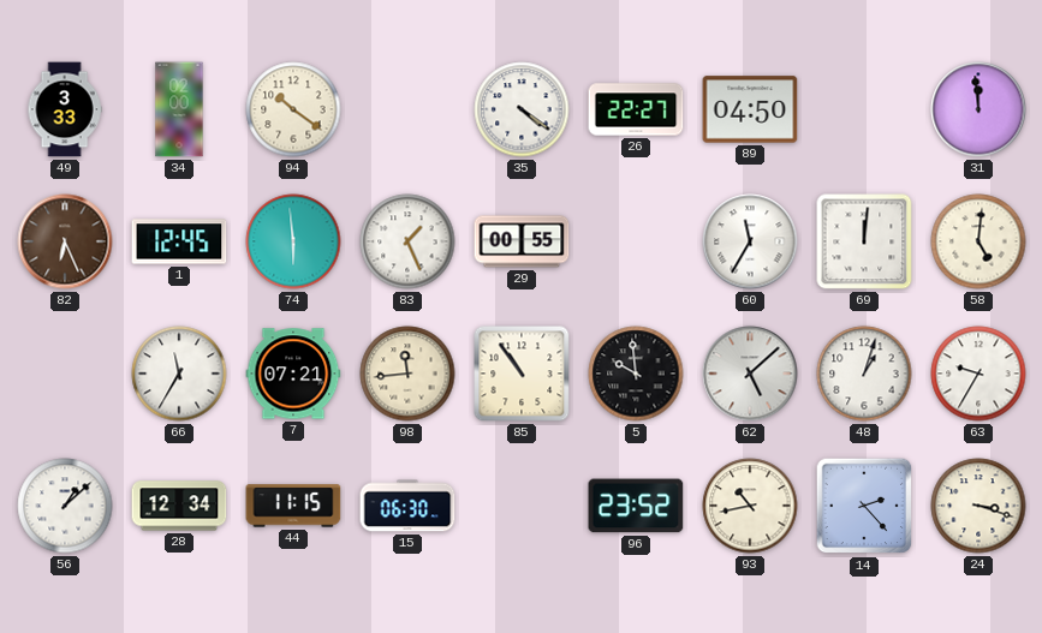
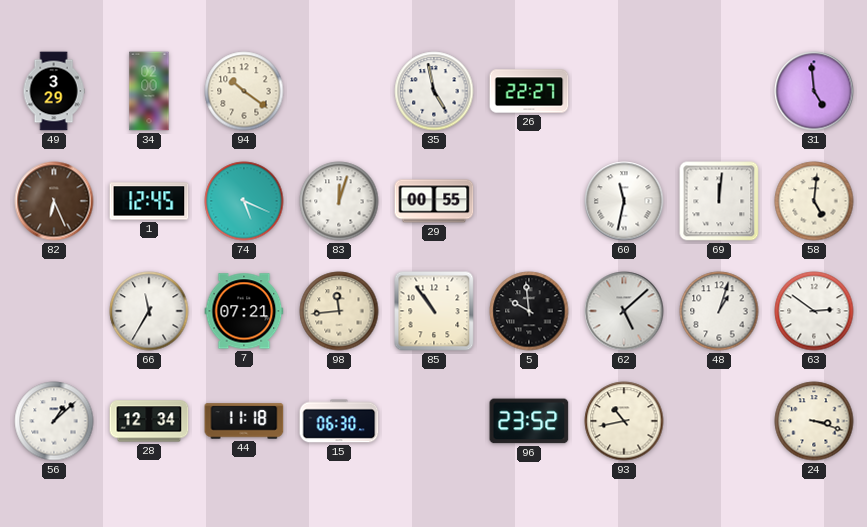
49: 3:33 -> 3:29
35: 4:21 -> 4:58
89: 04:50 -> none
31: 11:59 -> 4:59
74: 5:59 -> 5:19
83: 1:26 -> 12:03
60: 11:35 -> 11:32
63: 9:35 -> 2:51
44: 11:15 -> 11:18
14: 2:23 -> none
